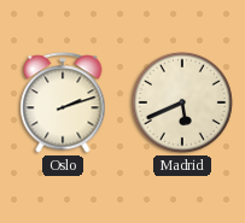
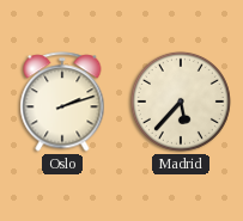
Madrid: 5:41 -> 5:37
